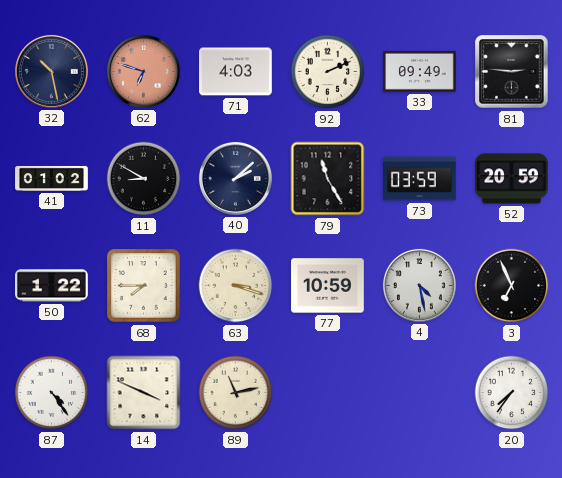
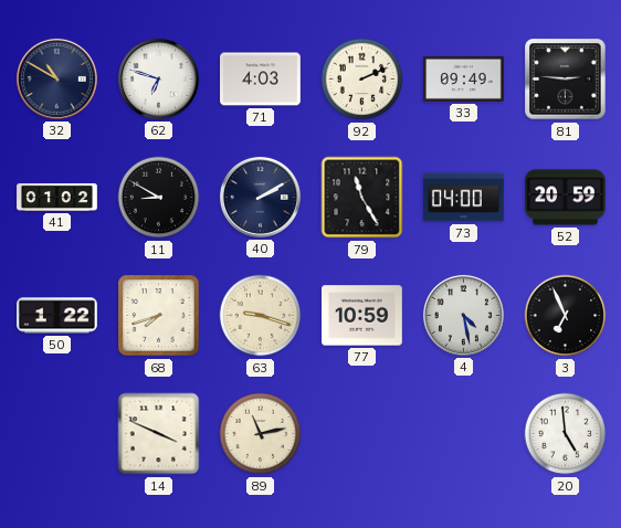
32: 10:28 -> 10:50
62 dial: salmon -> white
40: 2:08 -> 2:10
73: 03:59 -> 04:00
68: 7:45 -> 7:42
63: 3:18 -> 9:18
87: 4:24 -> none
20: 7:36 -> 4:59
